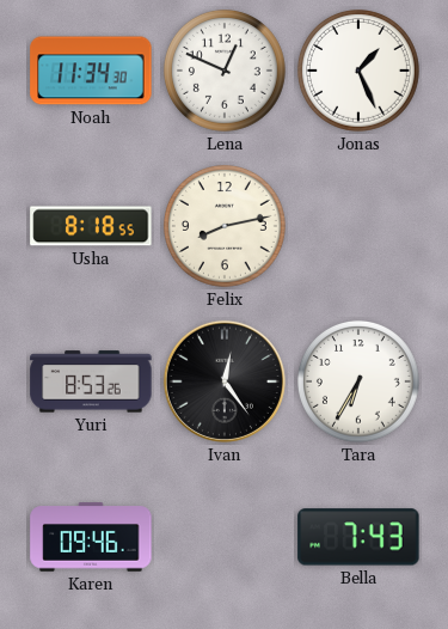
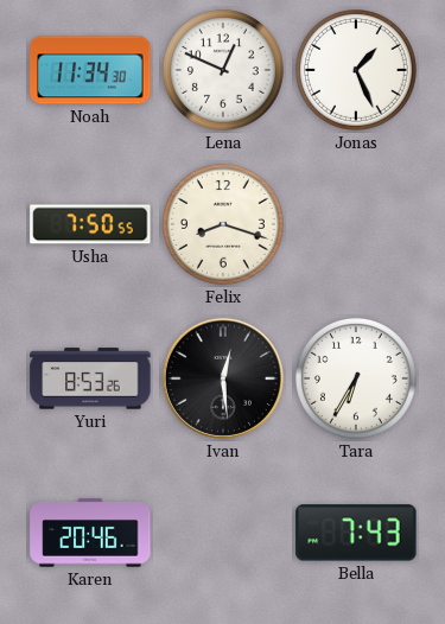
Usha: 8:18 -> 7:50
Felix: 8:13 -> 8:18
Ivan: 12:24 -> 12:29
Karen: 09:46 -> 20:46
